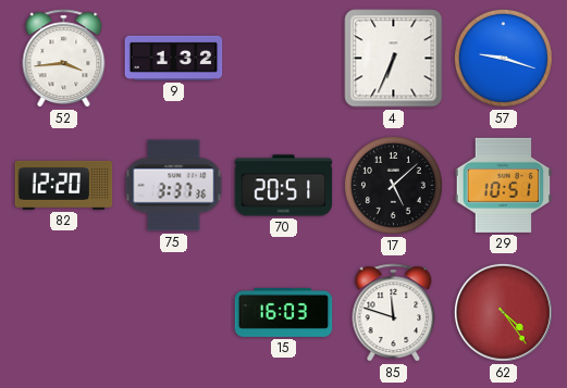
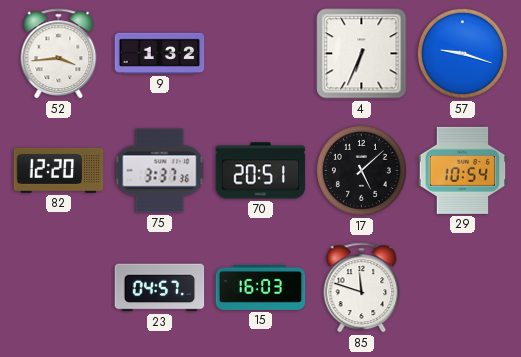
29: 10:51 -> 10:54
23: none -> 04:57
62: 4:24 -> none
